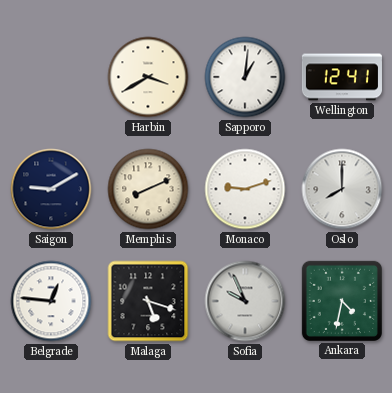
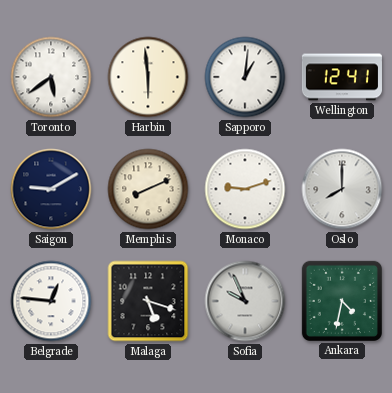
Toronto: none -> 5:39
Harbin: 3:40 -> 5:59
